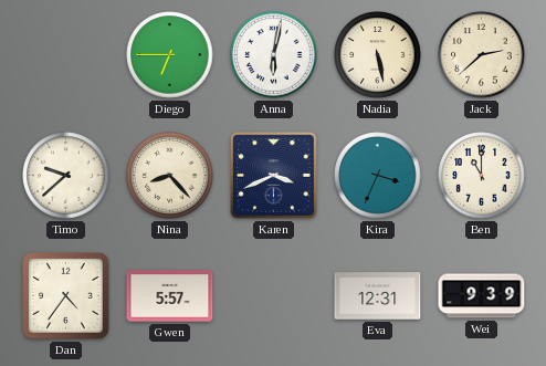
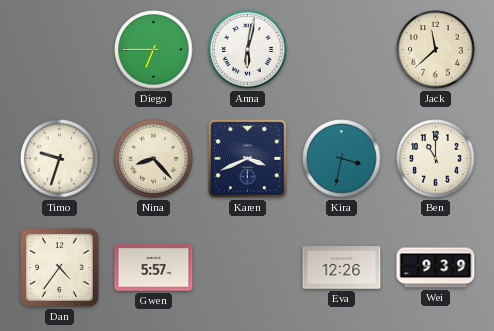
Nadia: 5:28 -> none
Jack: 2:38 -> 11:38
Timo: 9:38 -> 9:33
Kira: 3:34 -> 3:32
Eva: 12:31 -> 12:26
